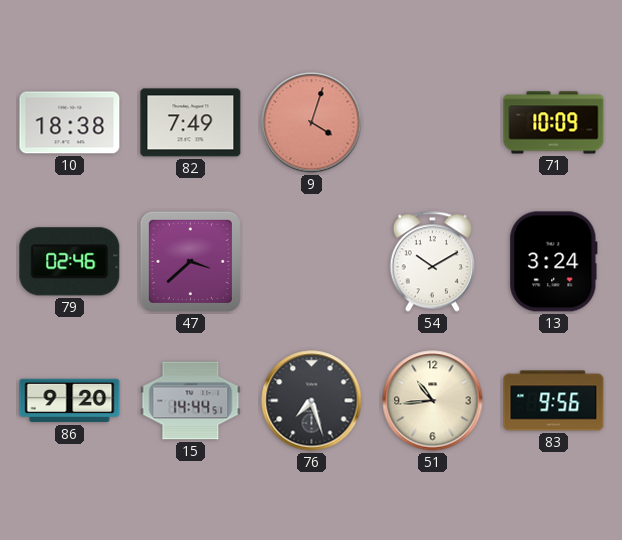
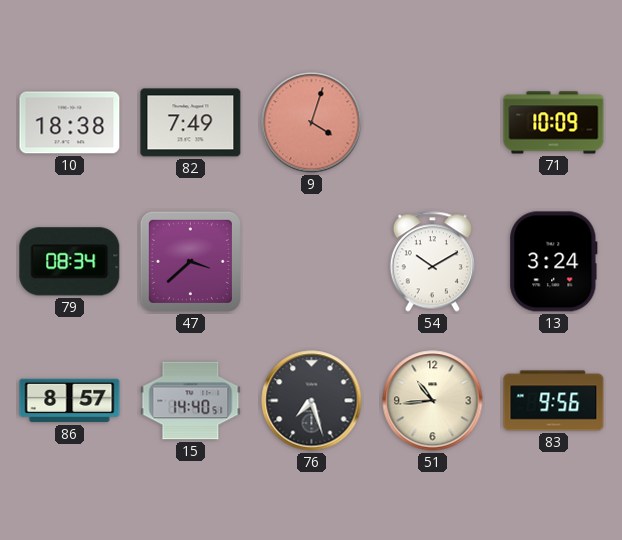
79: 02:46 -> 08:34
86: 9:20 -> 8:57
15: 14:44 -> 14:40
